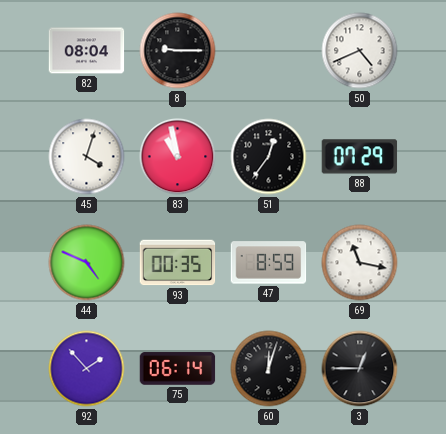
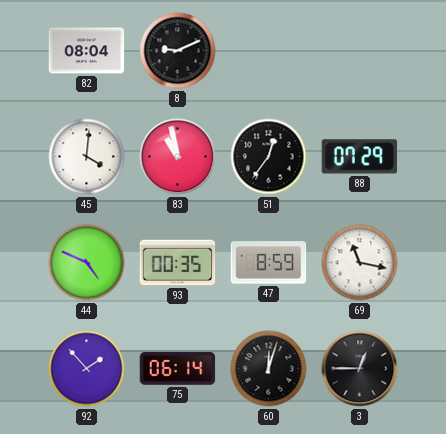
8: 9:15 -> 9:11
50: 4:41 -> none
45: 4:03 -> 4:01
